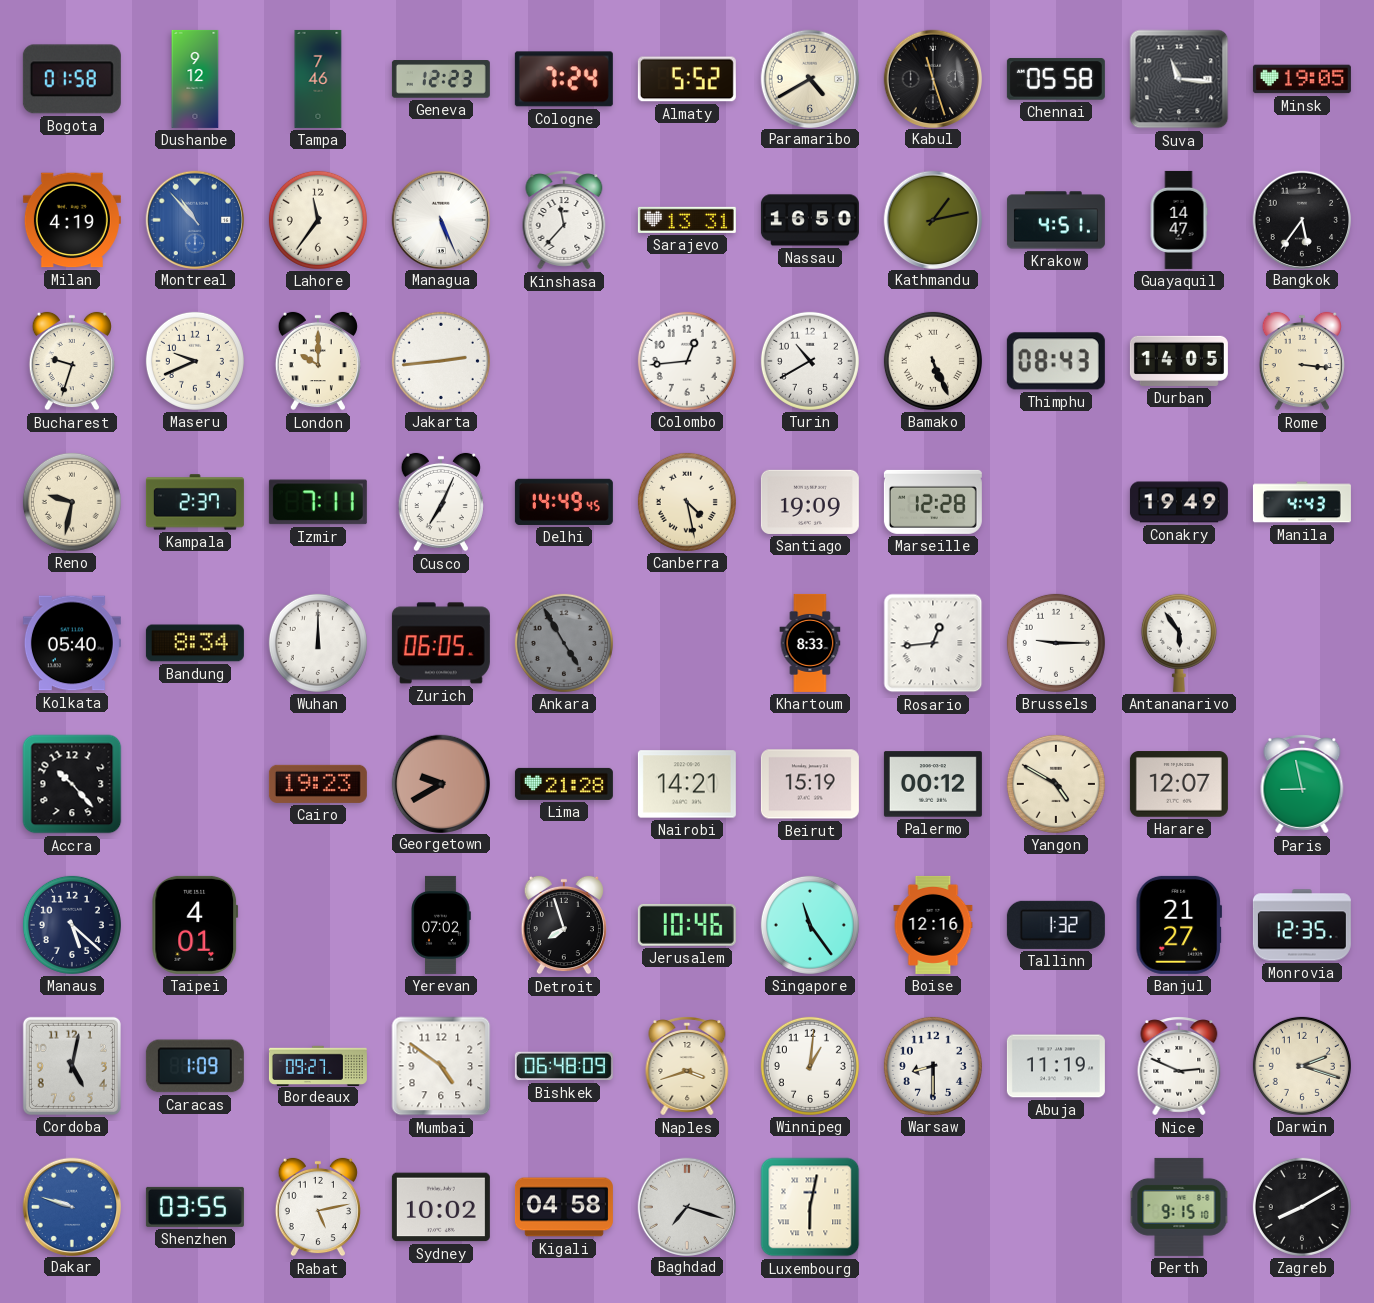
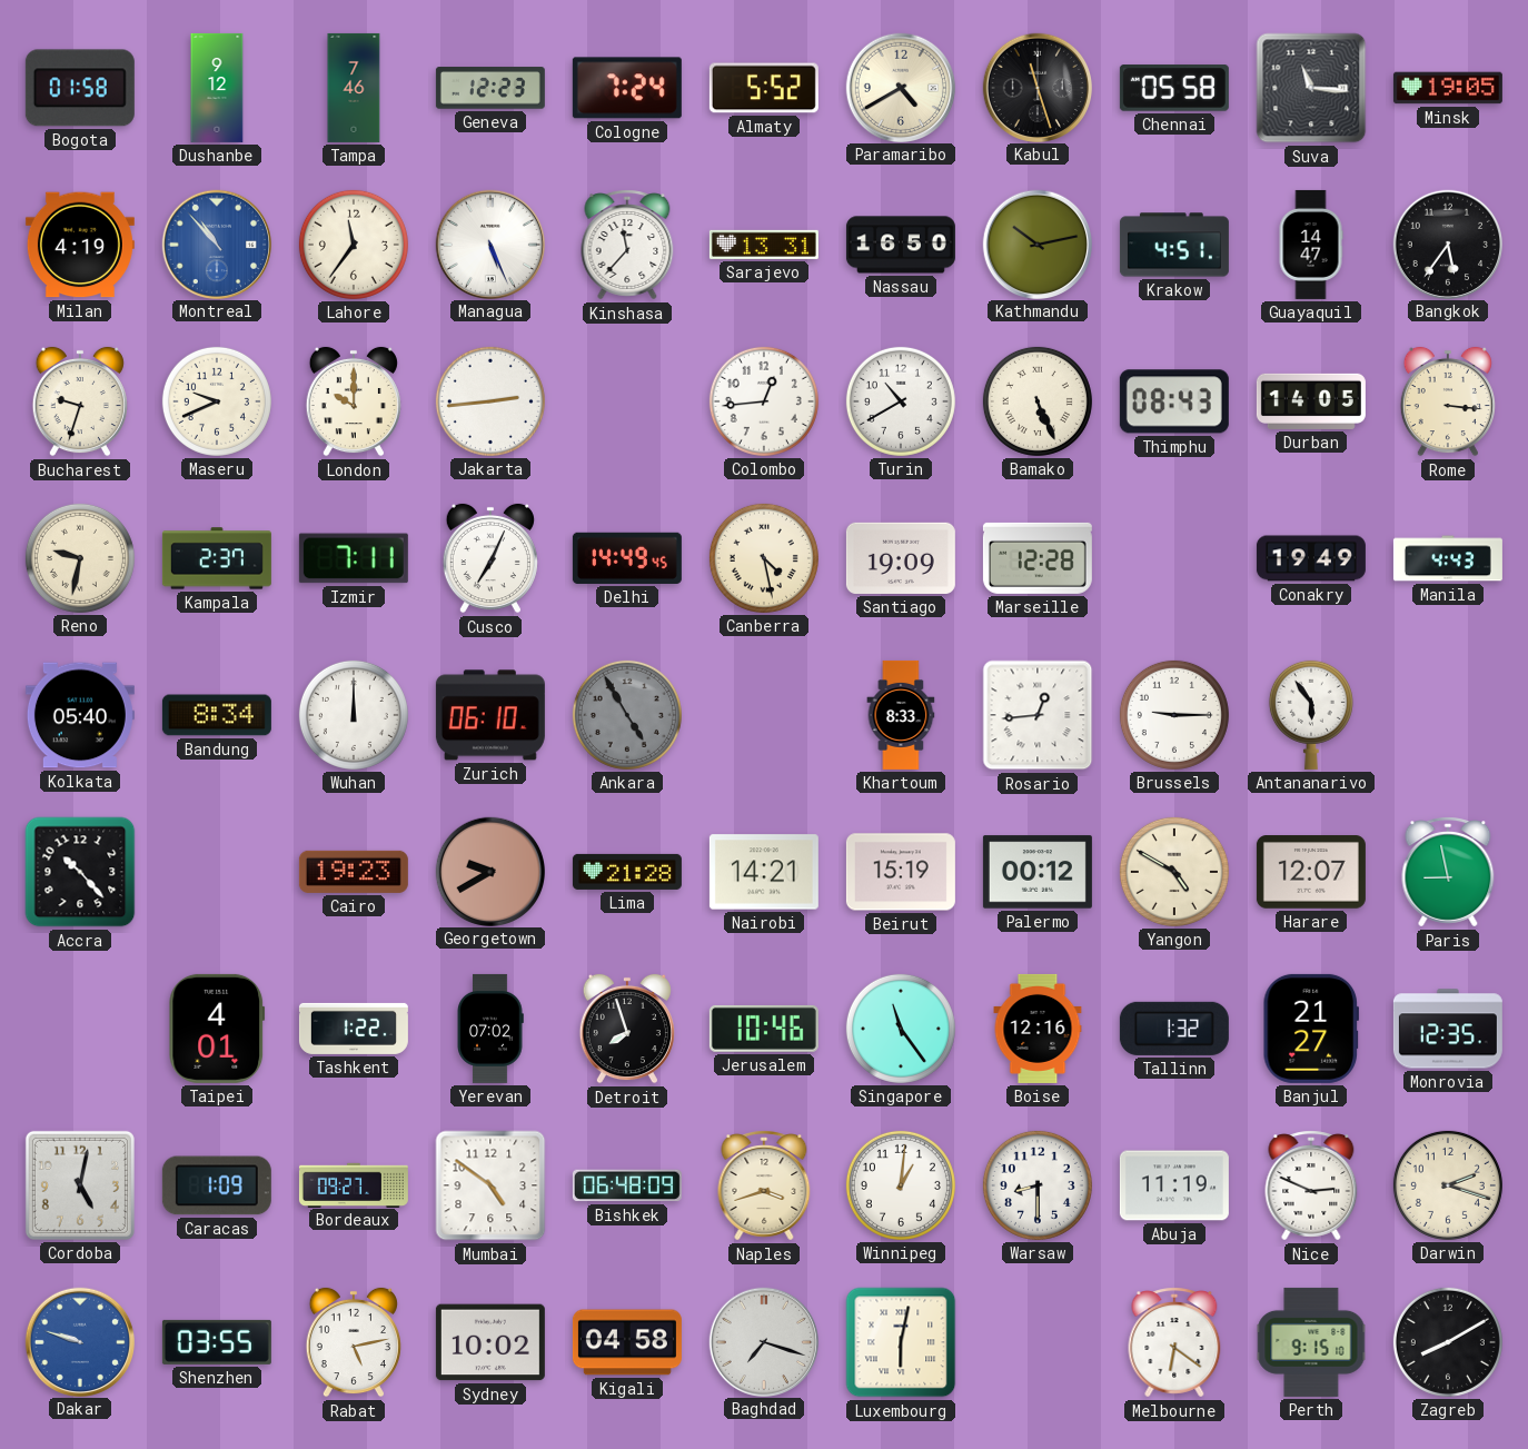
Kathmandu: 1:13 -> 10:13
Zurich: 06:05 -> 06:10
Manaus: 5:22 -> none
Tashkent: none -> 1:22
Melbourne: none -> 6:21
